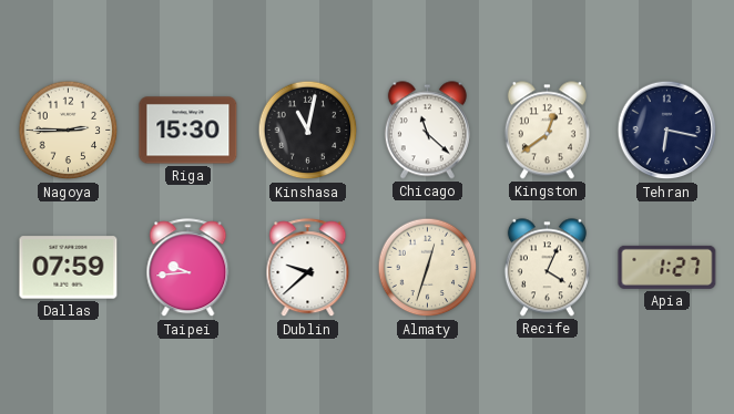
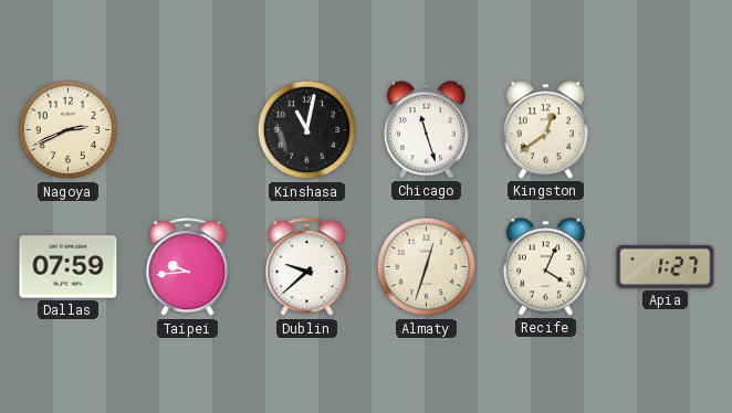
Nagoya: 2:45 -> 2:41
Riga: 15:30 -> none
Chicago: 11:22 -> 11:27
Tehran: 6:17 -> none
